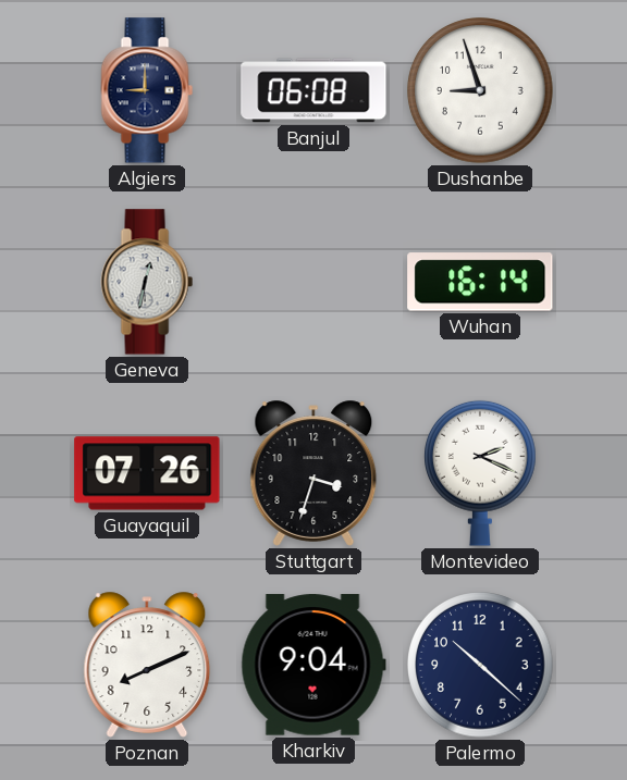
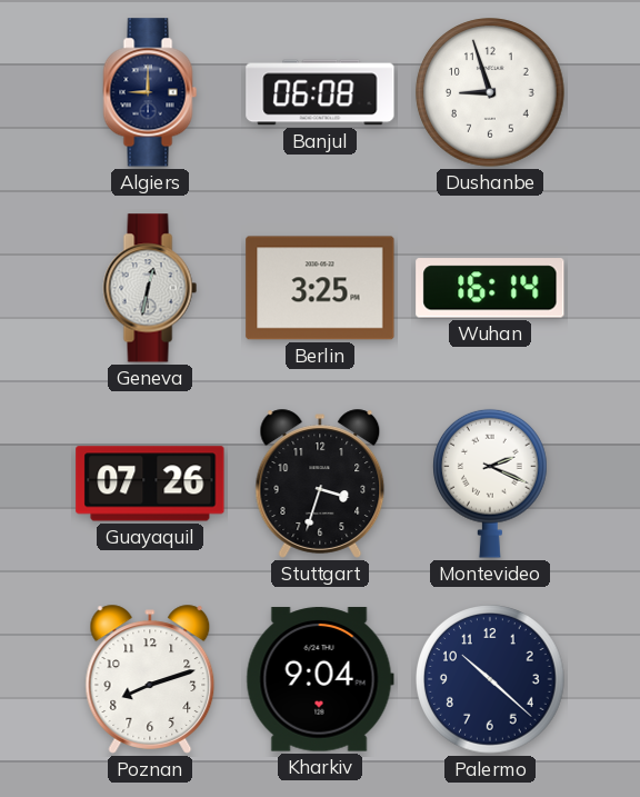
Berlin: none -> 3:25
Poznan: 8:11 -> 8:12
